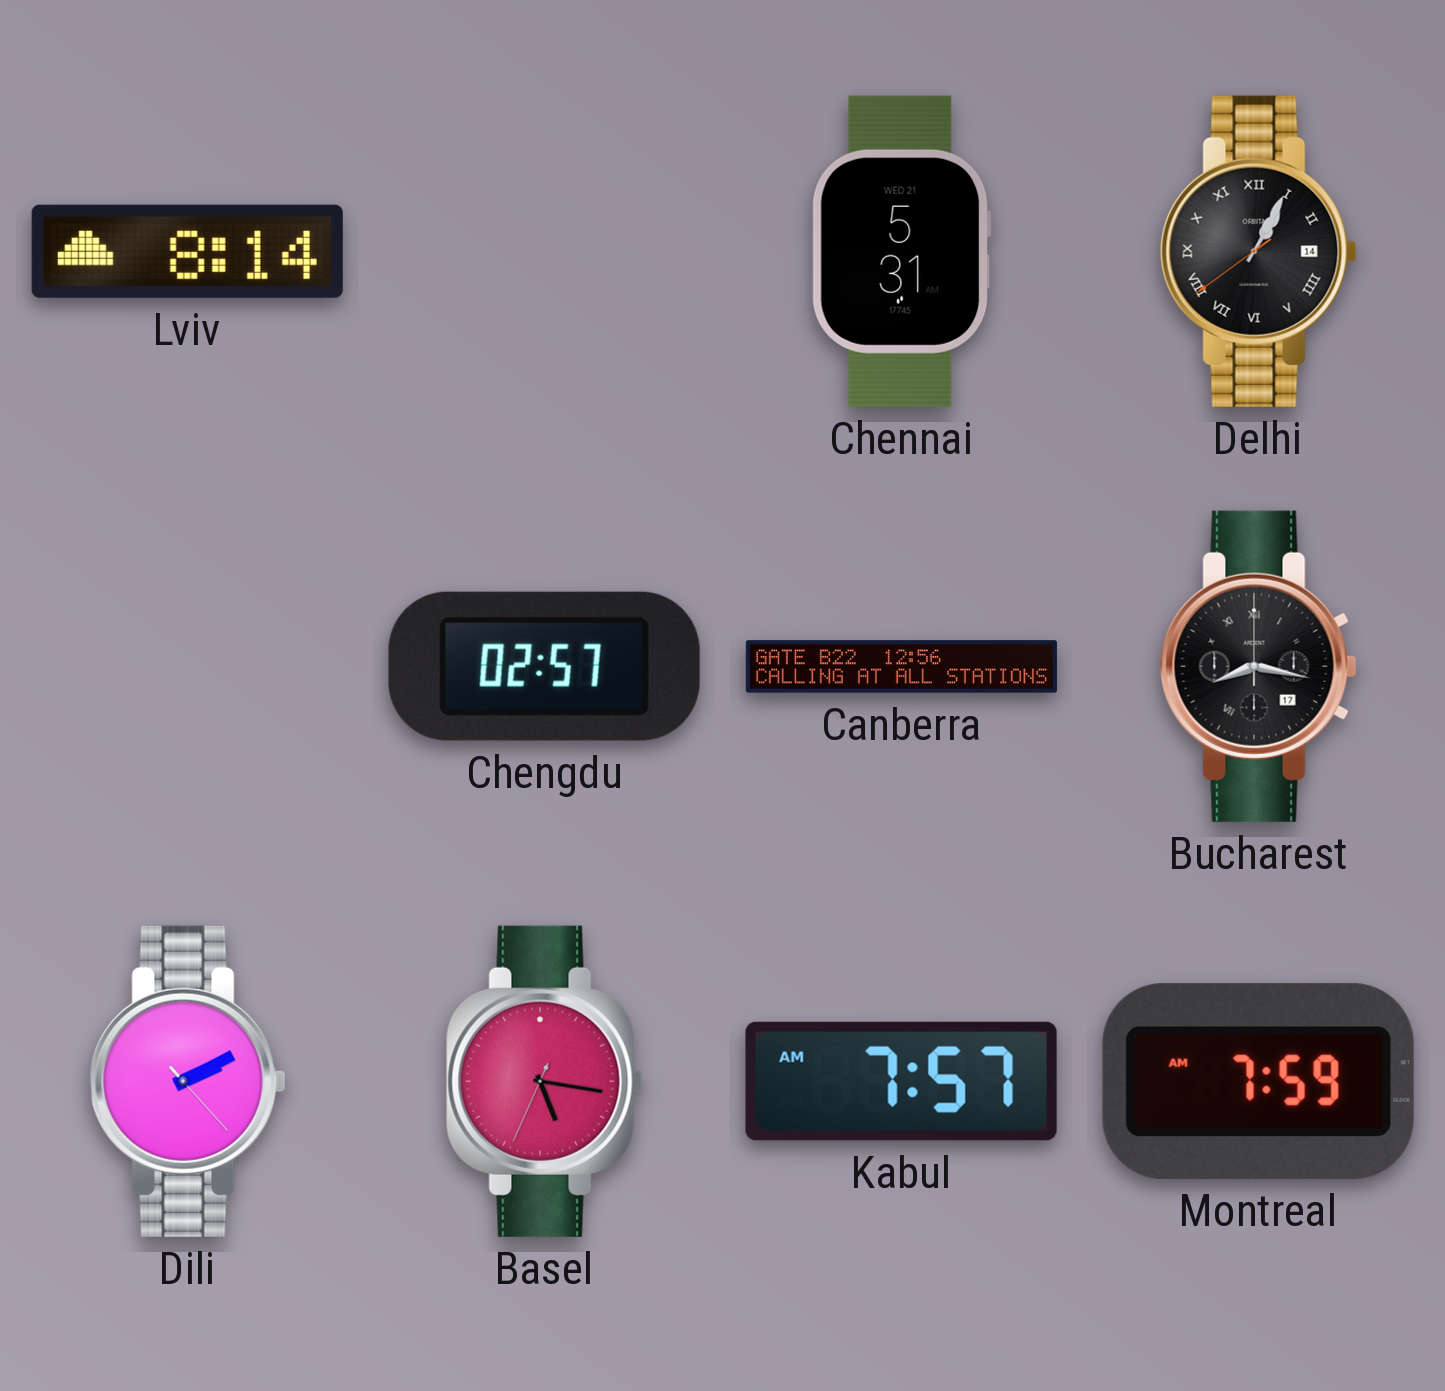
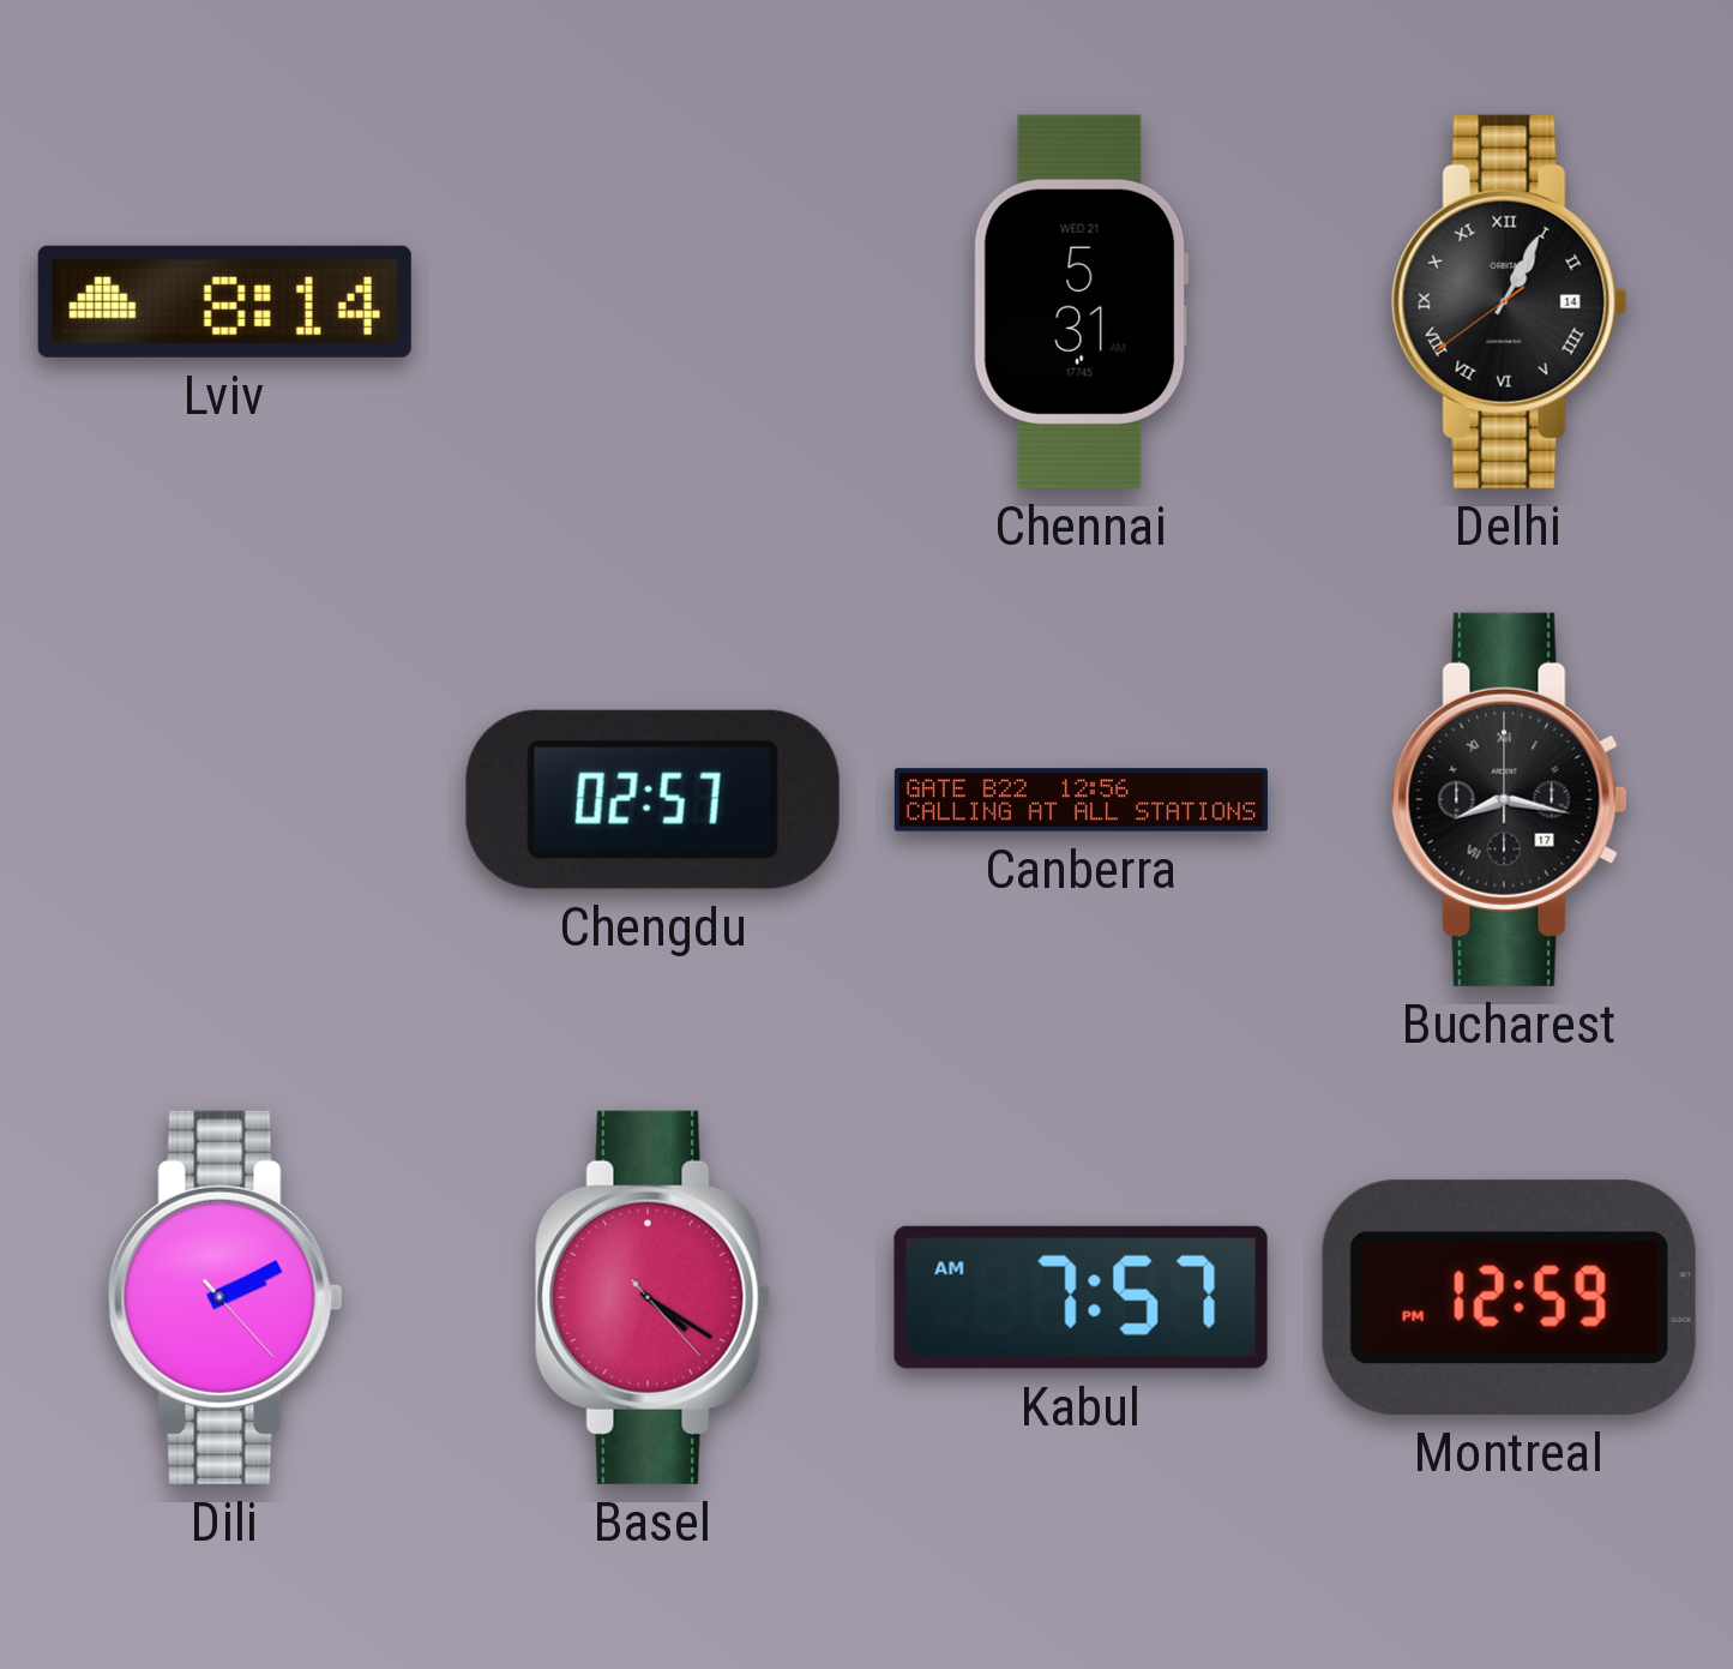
Basel: 5:16 -> 4:20
Montreal: 7:59 -> 12:59
